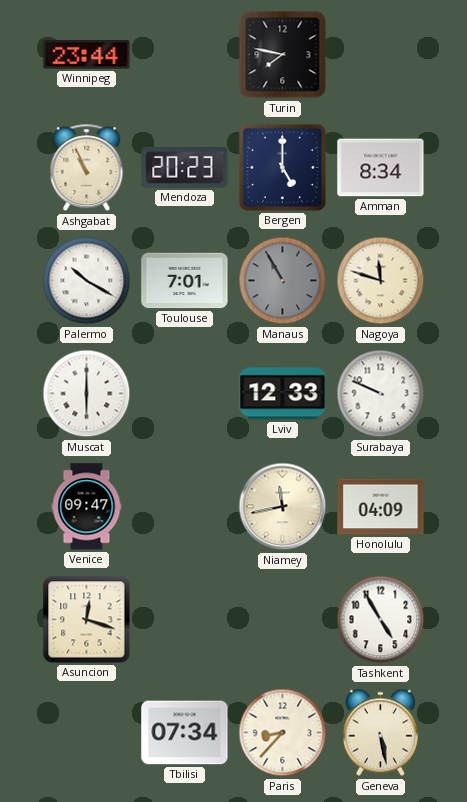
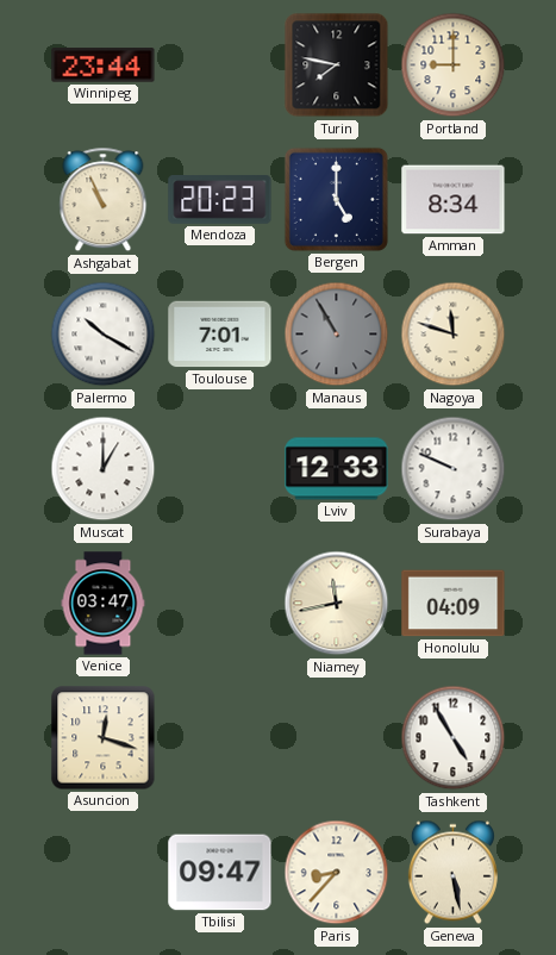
Portland: none -> 9:00
Muscat: 6:00 -> 1:00
Venice: 09:47 -> 03:47
Tbilisi: 07:34 -> 09:47
